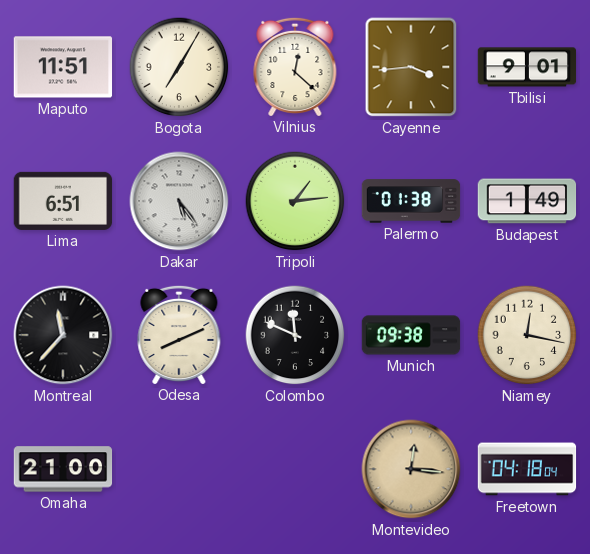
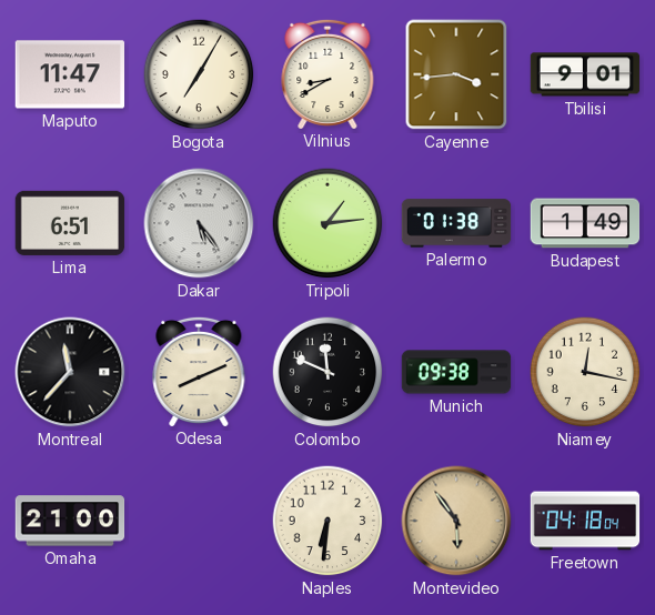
Maputo: 11:51 -> 11:47
Vilnius: 12:22 -> 8:40
Naples: none -> 6:31
Montevideo: 12:16 -> 5:54
